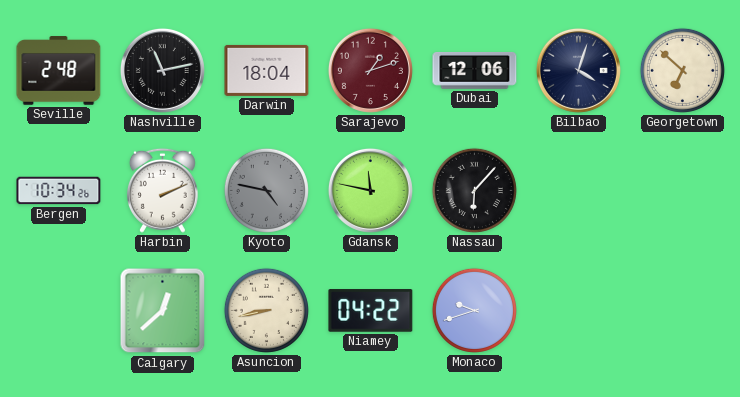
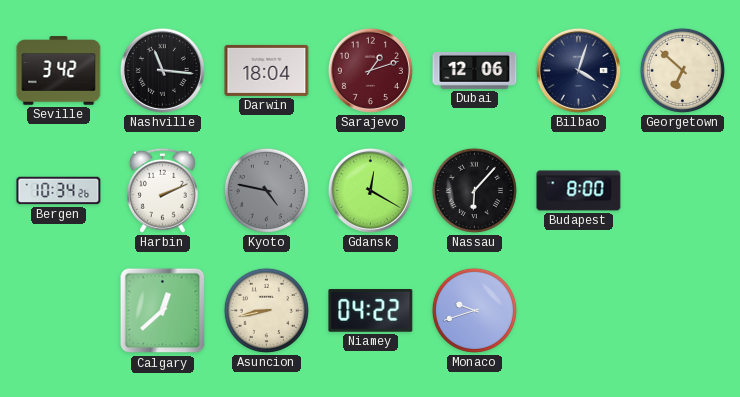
Seville: 2:48 -> 3:42
Nashville: 11:13 -> 11:16
Gdansk: 11:47 -> 12:20
Budapest: none -> 8:00
